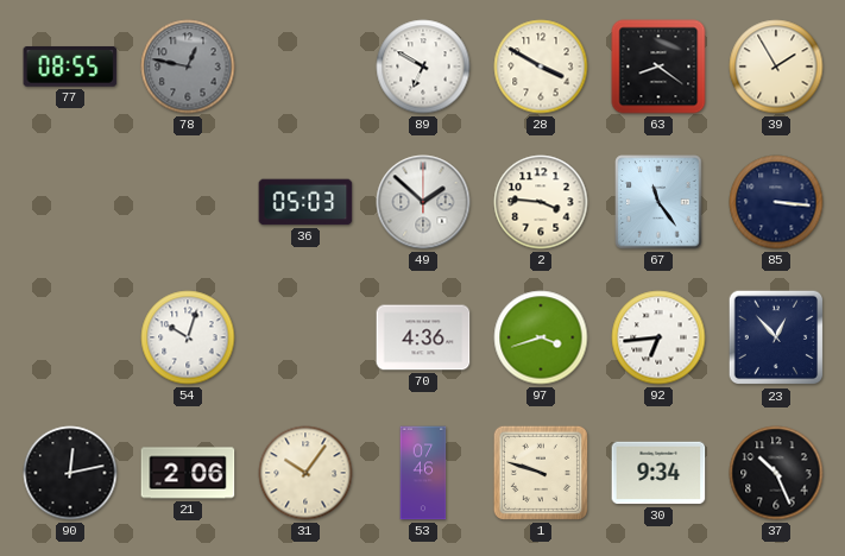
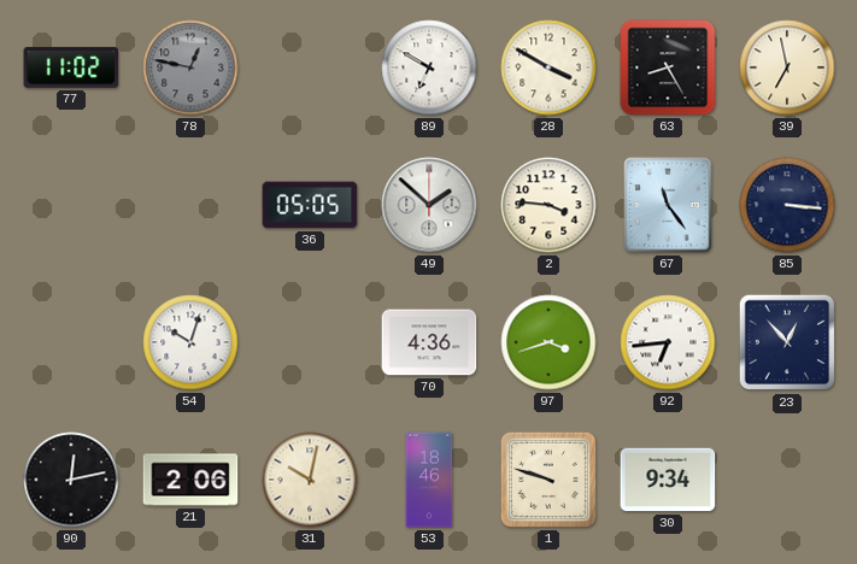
77: 08:55 -> 11:02
63: 8:21 -> 8:25
39: 1:55 -> 6:58
36: 05:03 -> 05:05
31: 10:06 -> 10:02
53: 07:46 -> 18:46
37: 10:26 -> none
